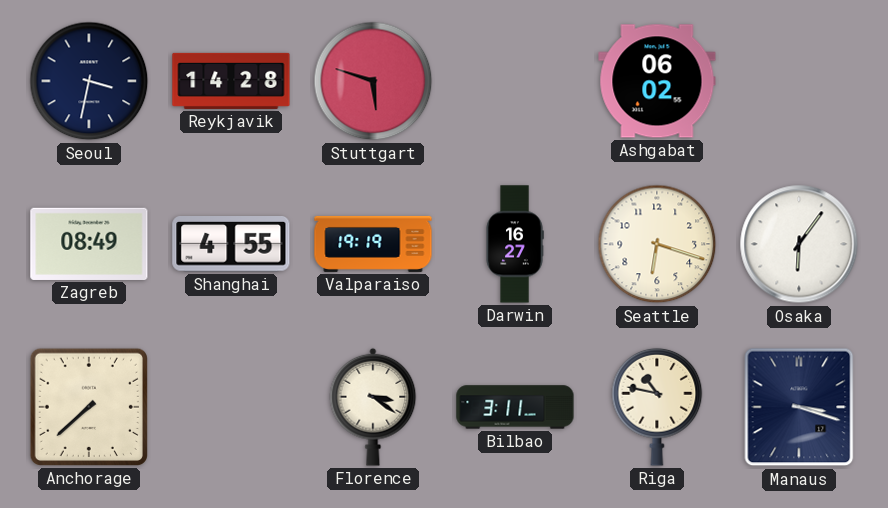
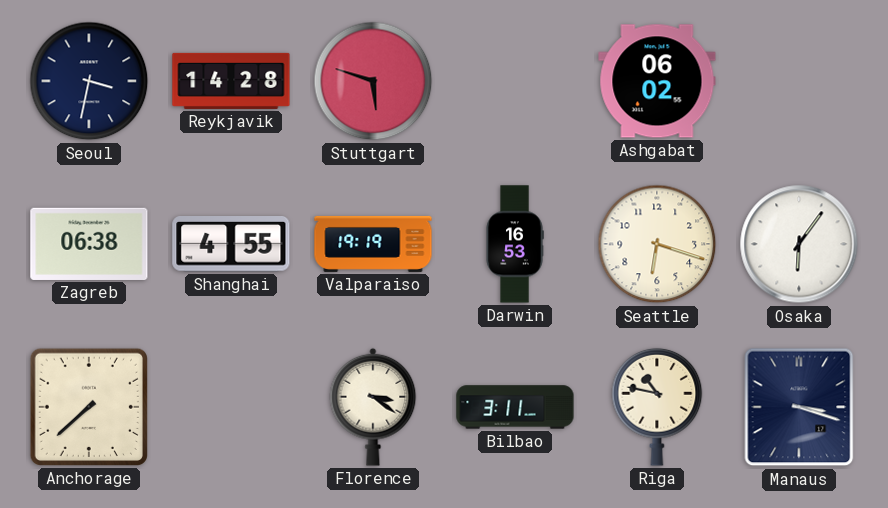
Zagreb: 08:49 -> 06:38
Darwin: 16:27 -> 16:53
